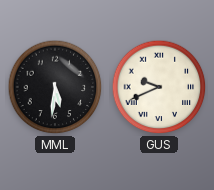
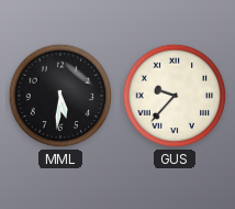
GUS: 9:41 -> 9:37
